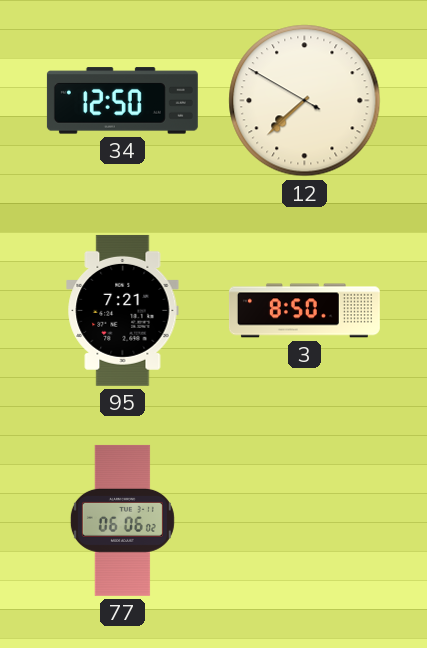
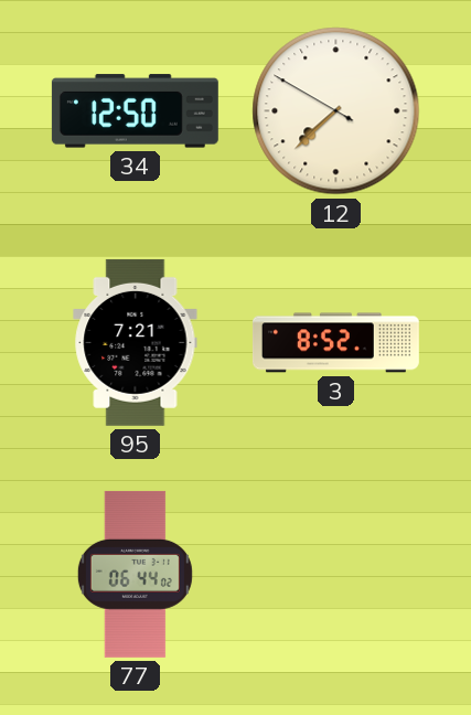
3: 8:50 -> 8:52
77: 06:06 -> 06:44
